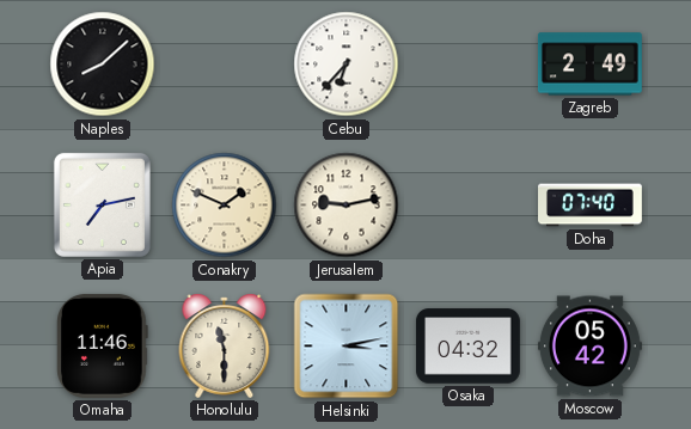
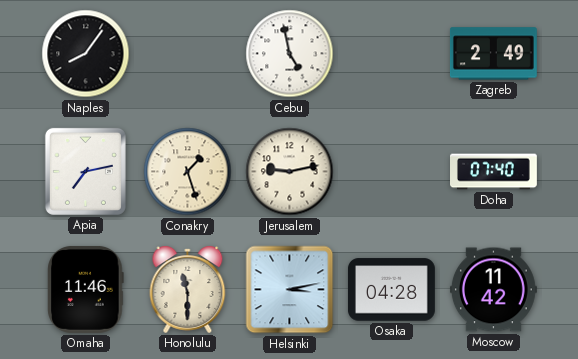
Naples: 8:08 -> 8:06
Cebu: 6:37 -> 4:58
Conakry: 1:49 -> 1:27
Osaka: 04:32 -> 04:28
Moscow: 05:42 -> 11:42
